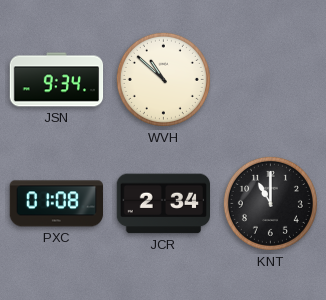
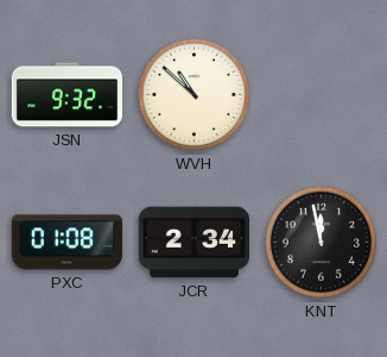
JSN: 9:34 -> 9:32
KNT: 11:00 -> 11:58
